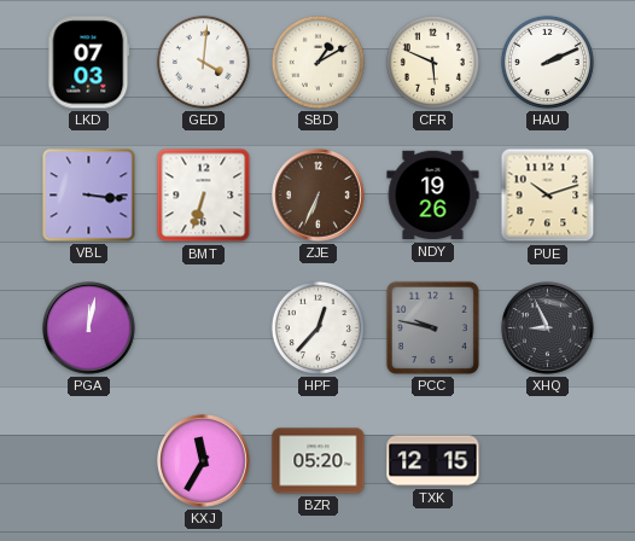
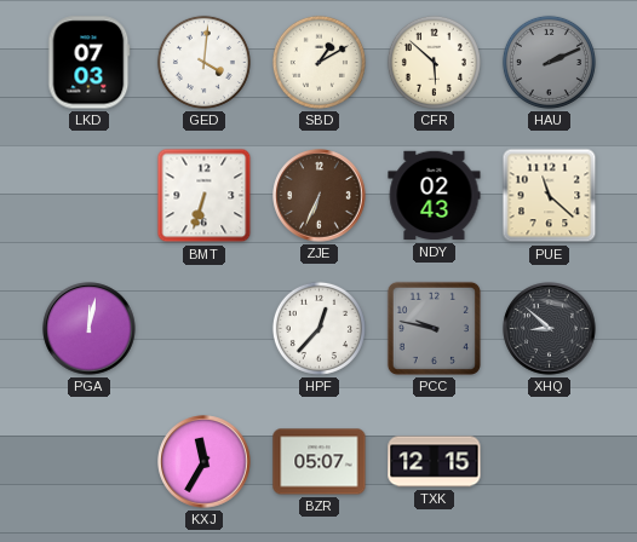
CFR: 5:49 -> 5:52
HAU dial: white -> grey
VBL: 3:16 -> none
NDY: 19:26 -> 02:43
PUE: 10:12 -> 11:22
XHQ: 8:56 -> 8:52
BZR: 05:20 -> 05:07
